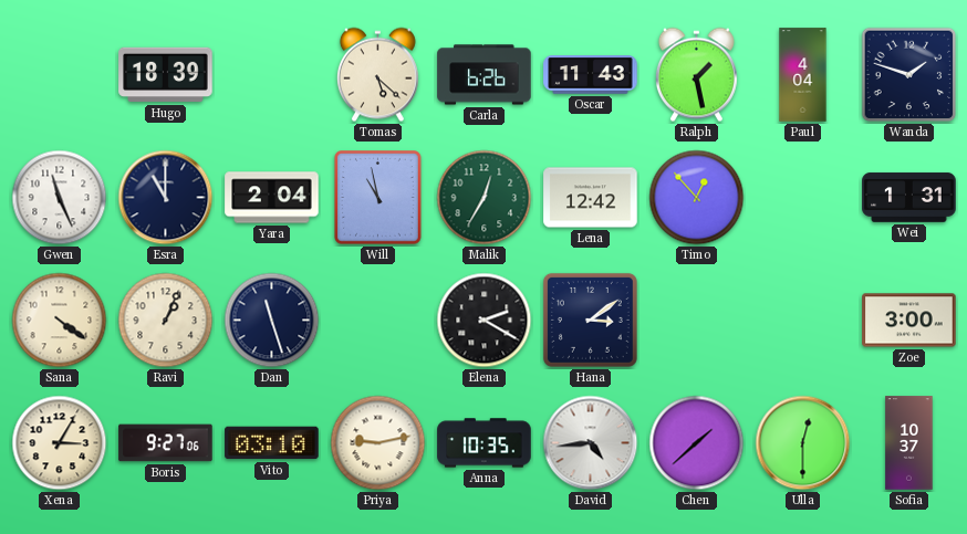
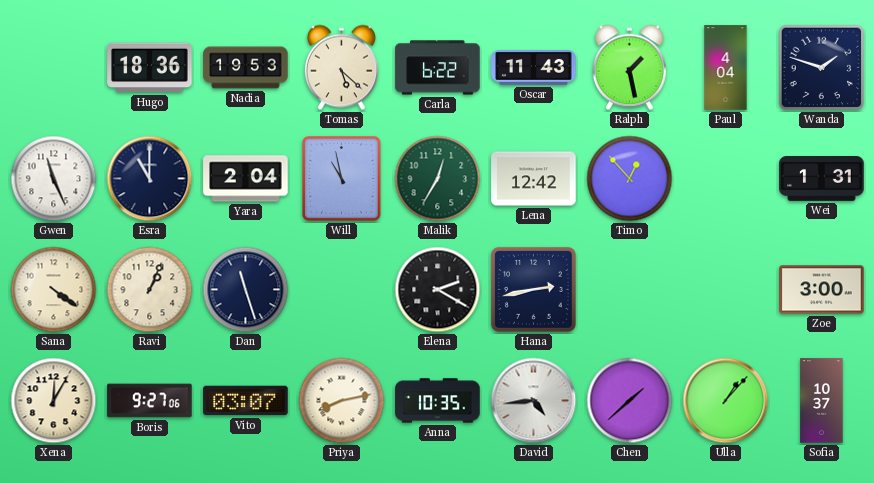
Hugo: 18:39 -> 18:36
Nadia: none -> 19:53
Carla: 6:26 -> 6:22
Hana: 3:09 -> 2:43
Xena: 3:05 -> 12:05
Vito: 03:10 -> 03:07
Priya: 9:13 -> 8:13
Ulla: 12:30 -> 1:07
